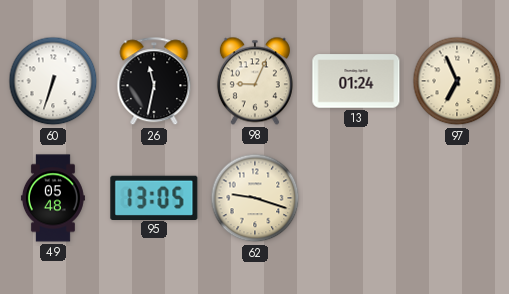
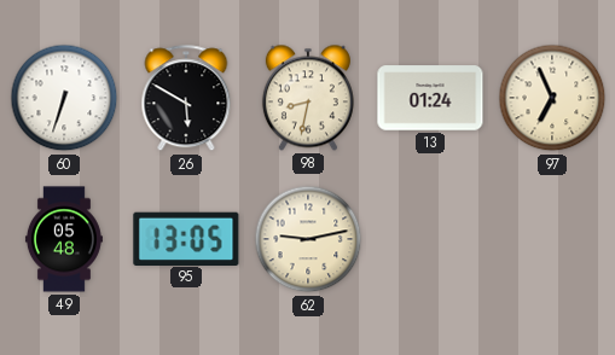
26: 11:32 -> 5:50
98: 9:04 -> 8:32
62: 9:18 -> 9:13
